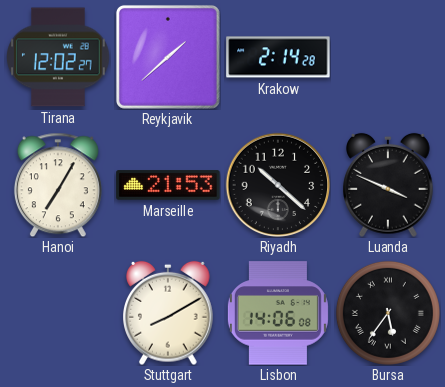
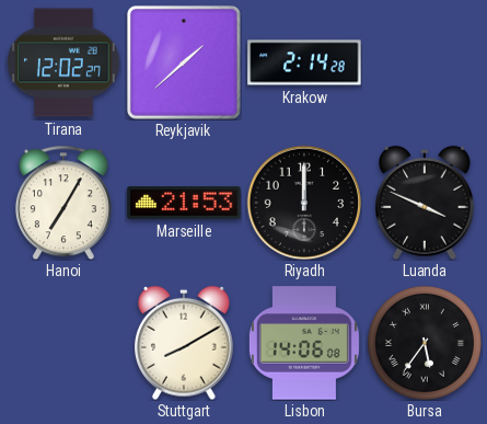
Riyadh: 10:22 -> 12:00
